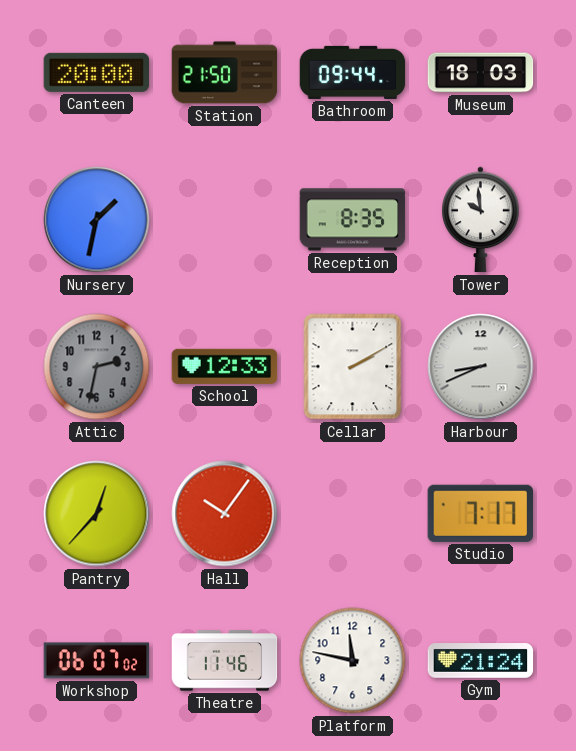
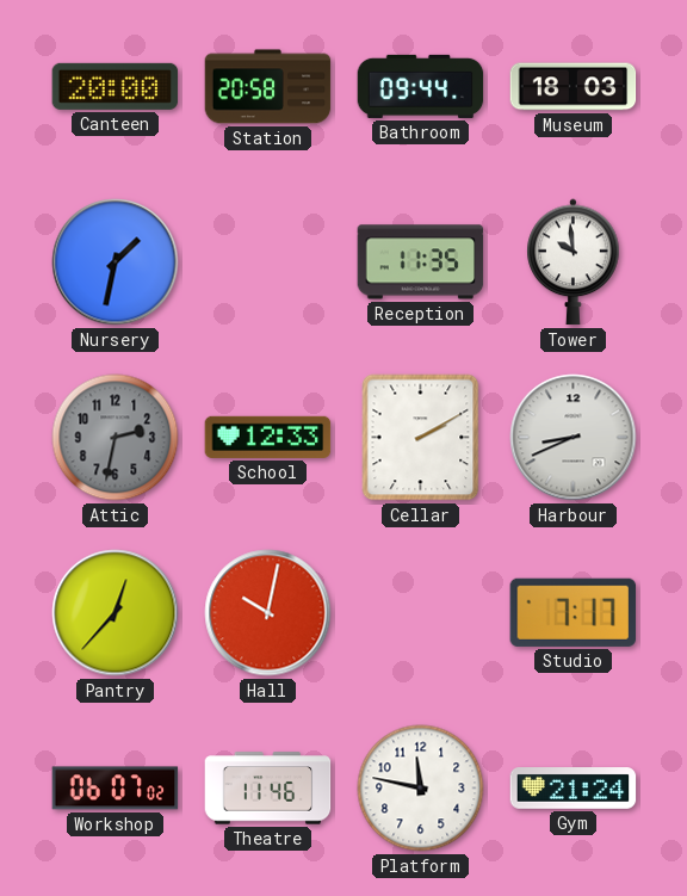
Station: 21:50 -> 20:58
Reception: 8:35 -> 11:35
Hall: 10:06 -> 10:02
